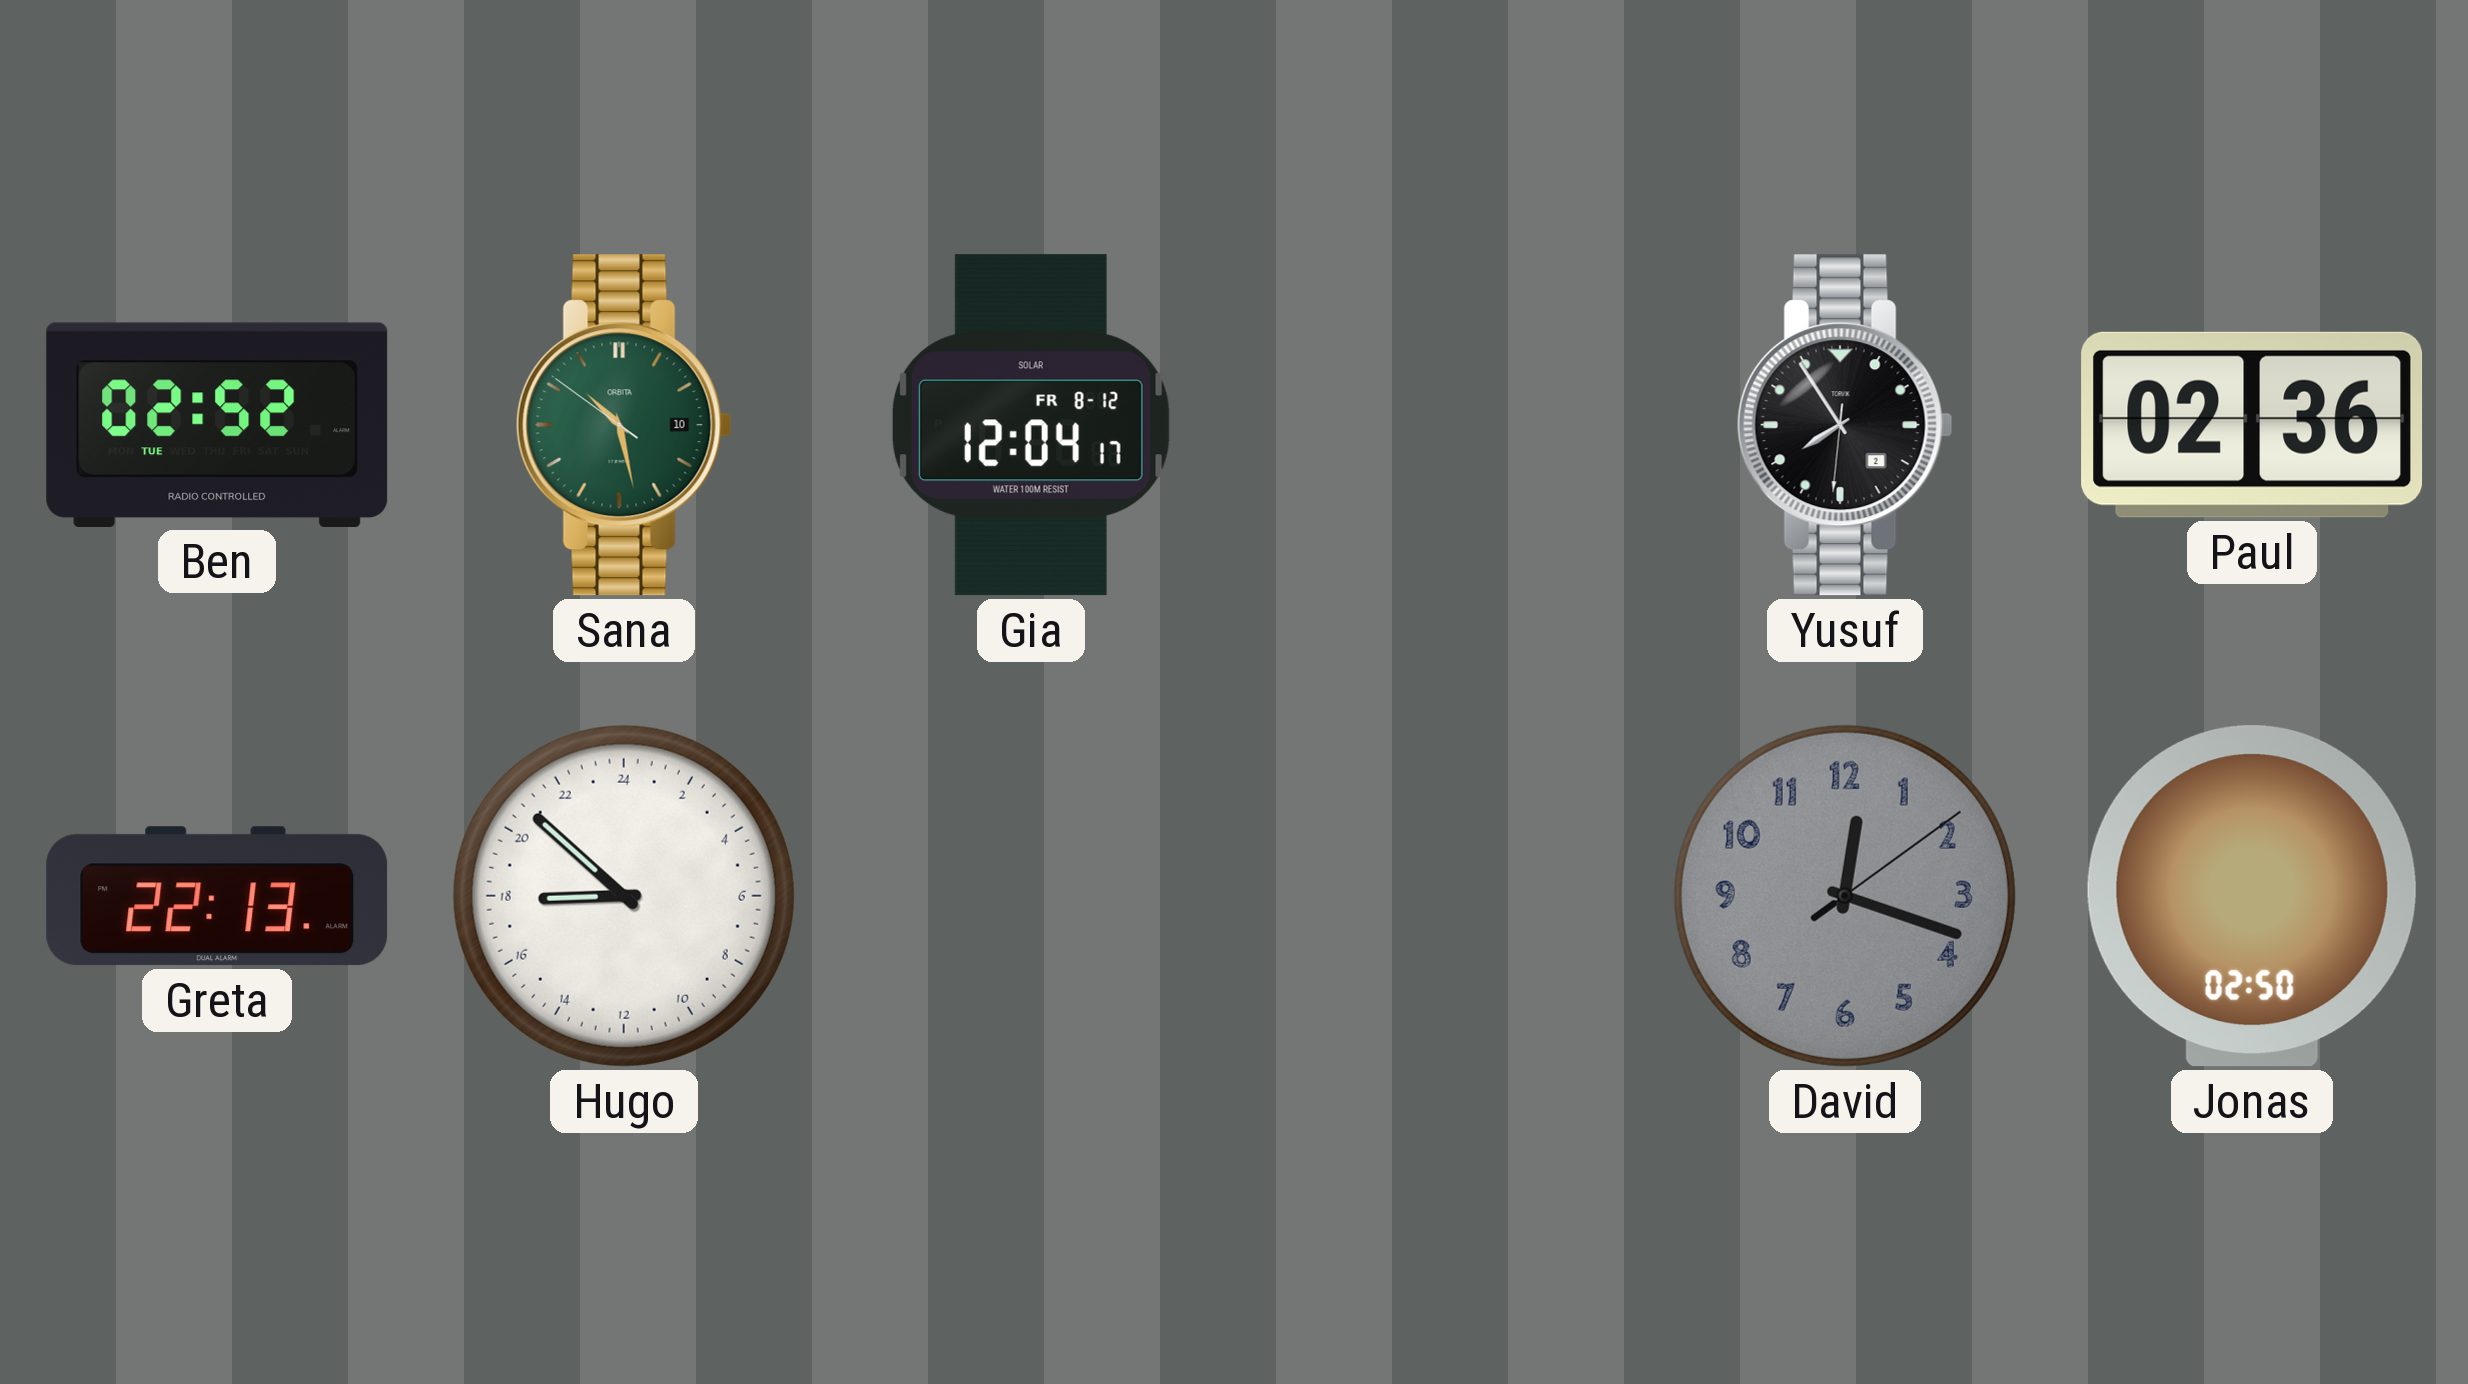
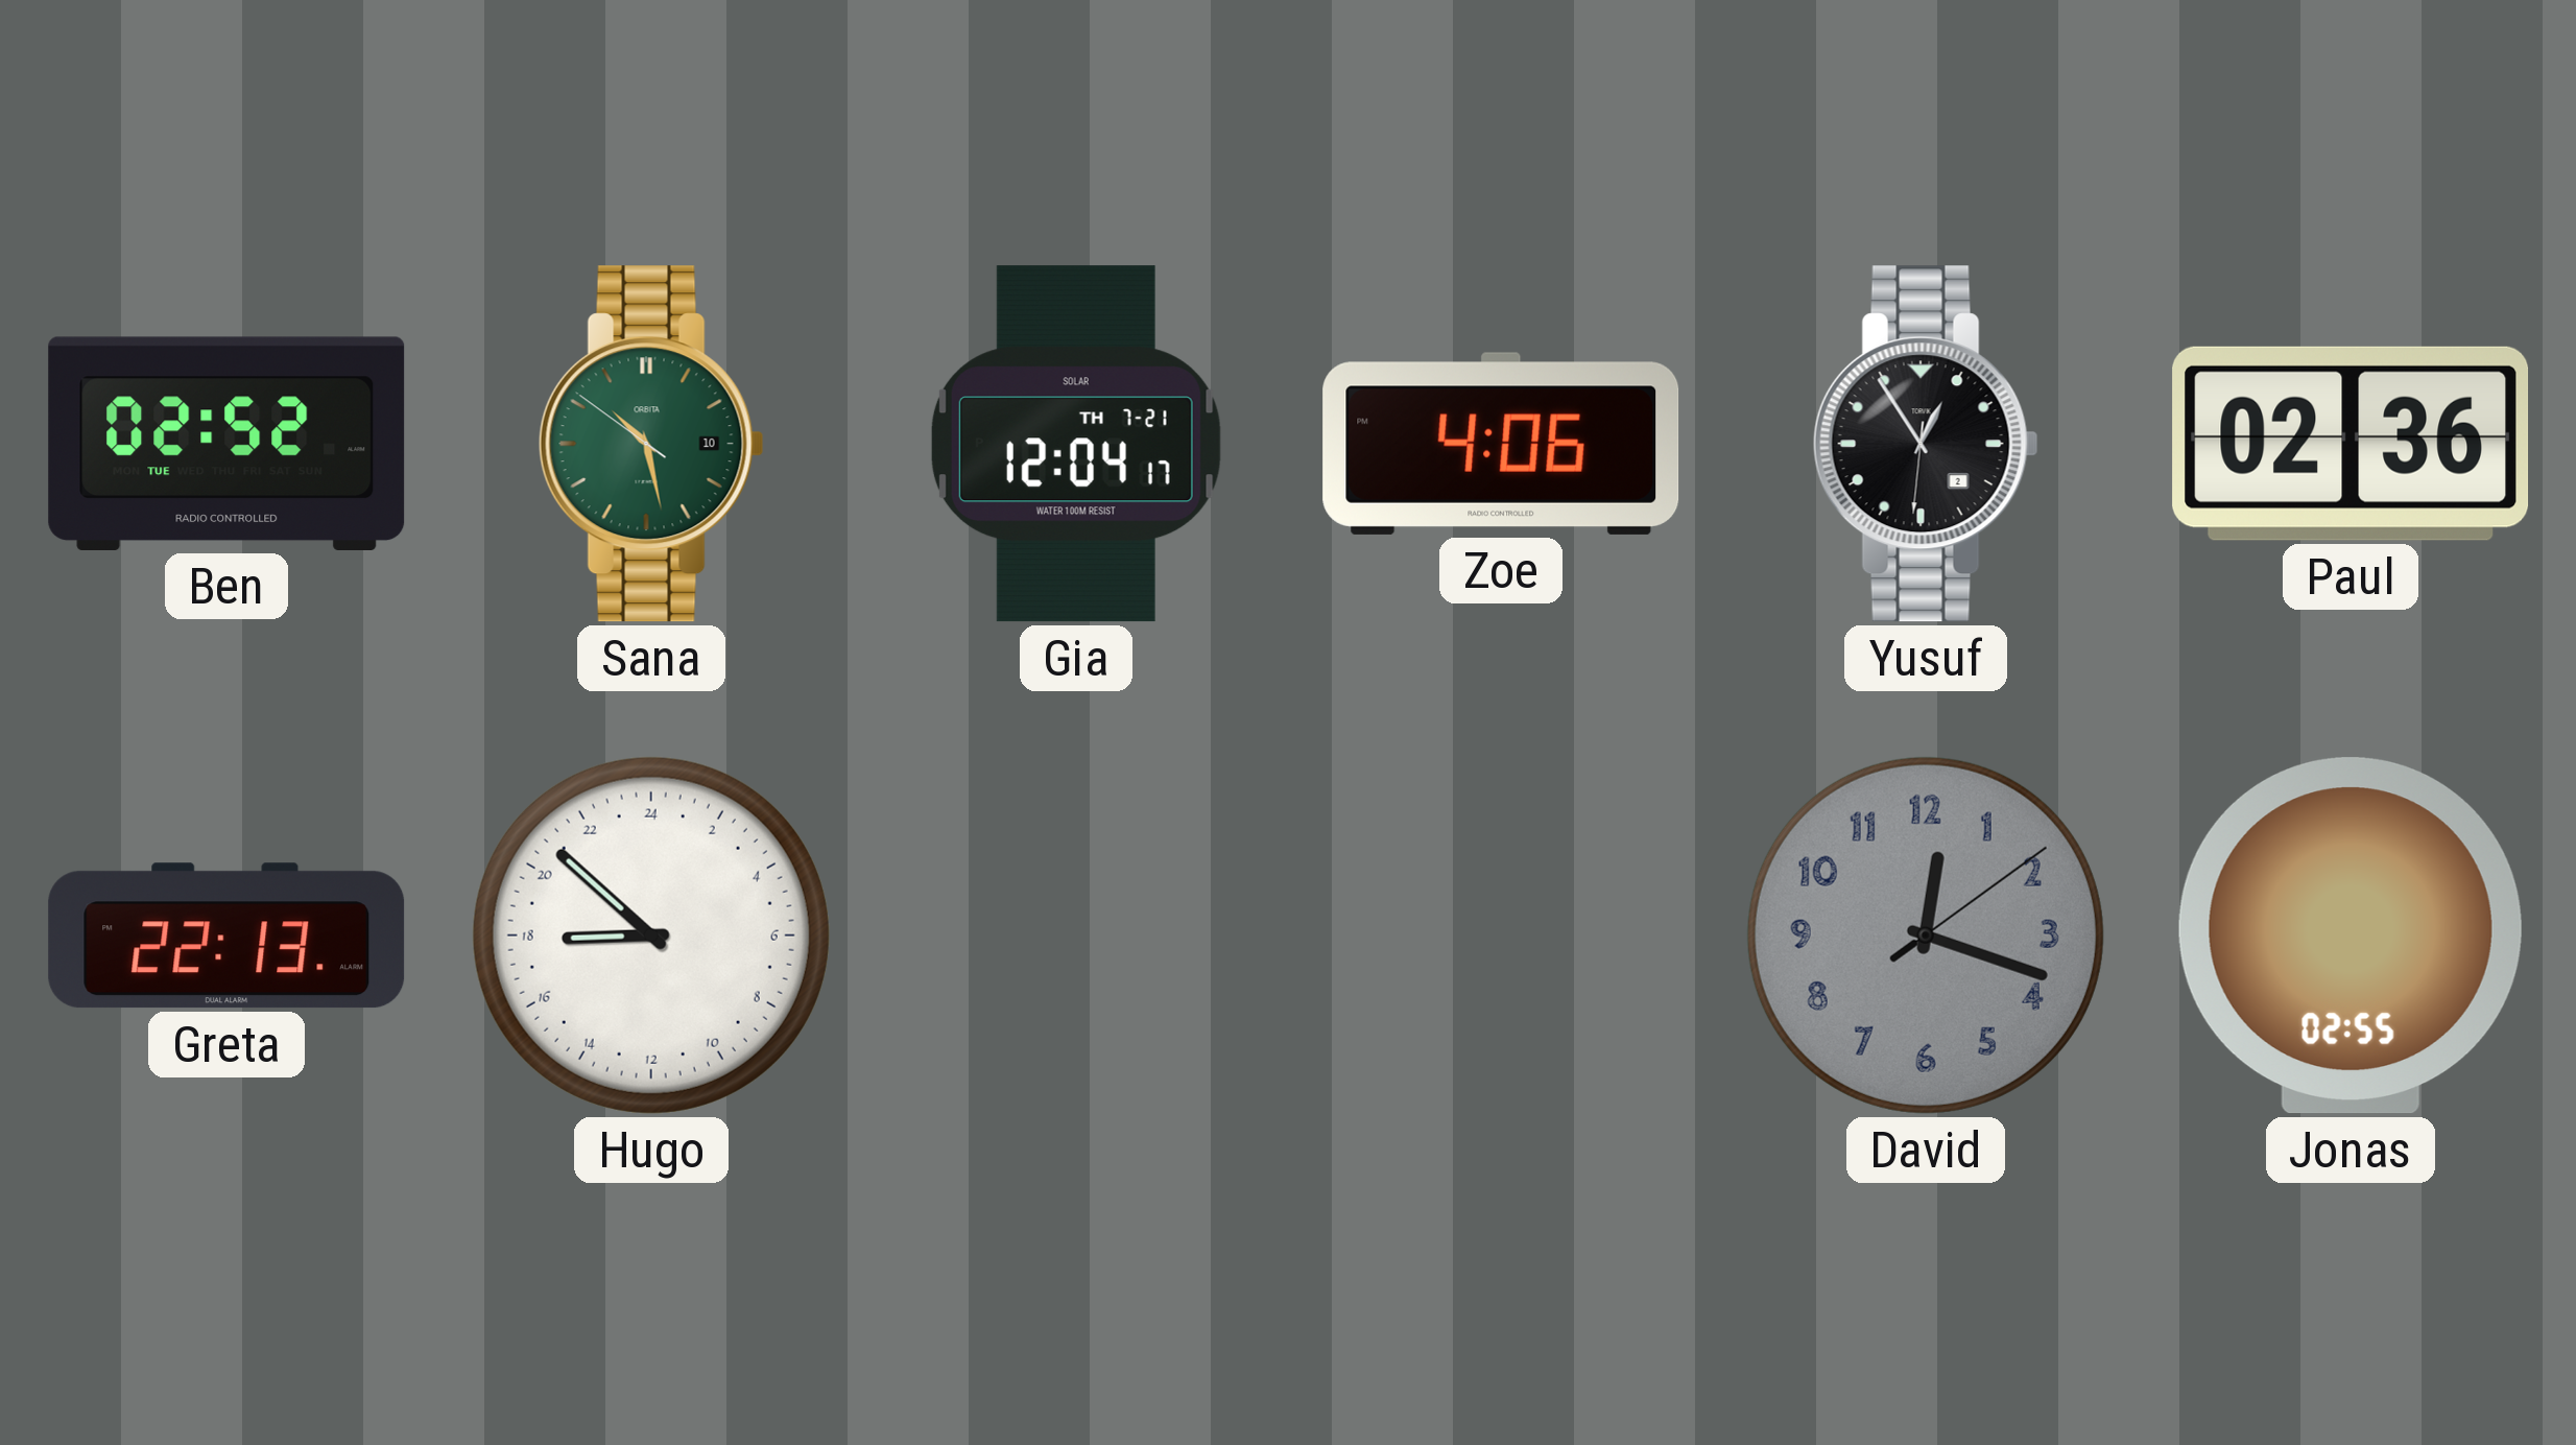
Gia date: FR 8-12 -> TH 7-21
Zoe: none -> 4:06
Yusuf: 7:54 -> 12:54
Jonas: 02:50 -> 02:55
